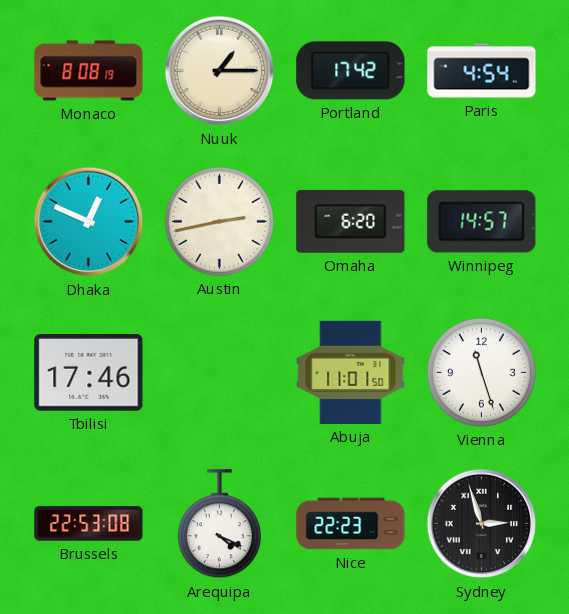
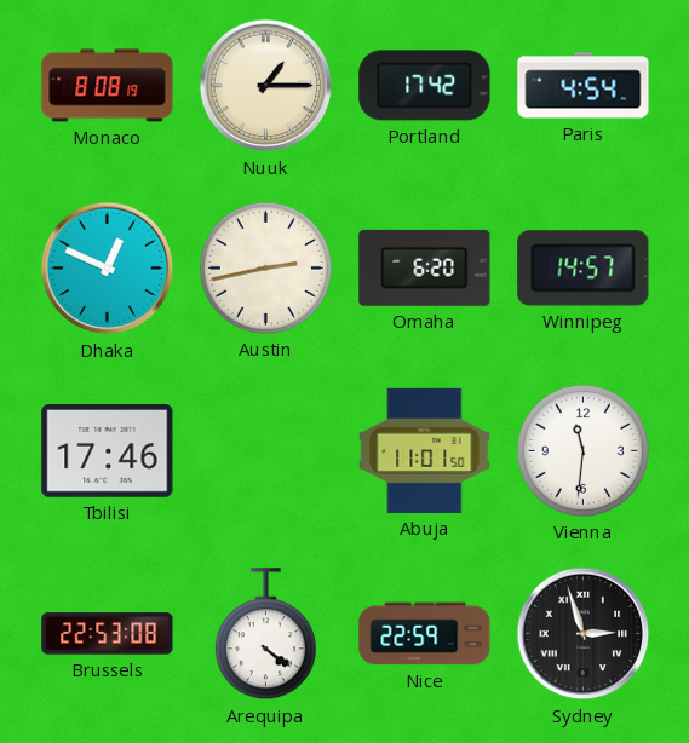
Vienna: 11:27 -> 11:31
Arequipa: 4:19 -> 4:21
Nice: 22:23 -> 22:59
